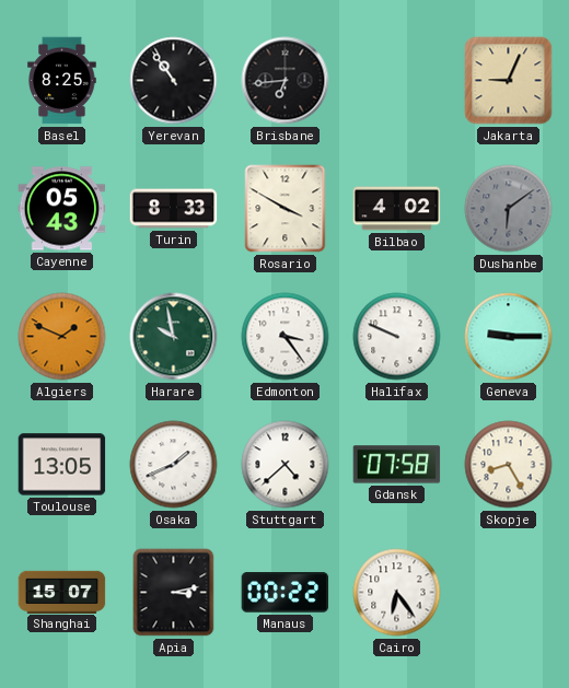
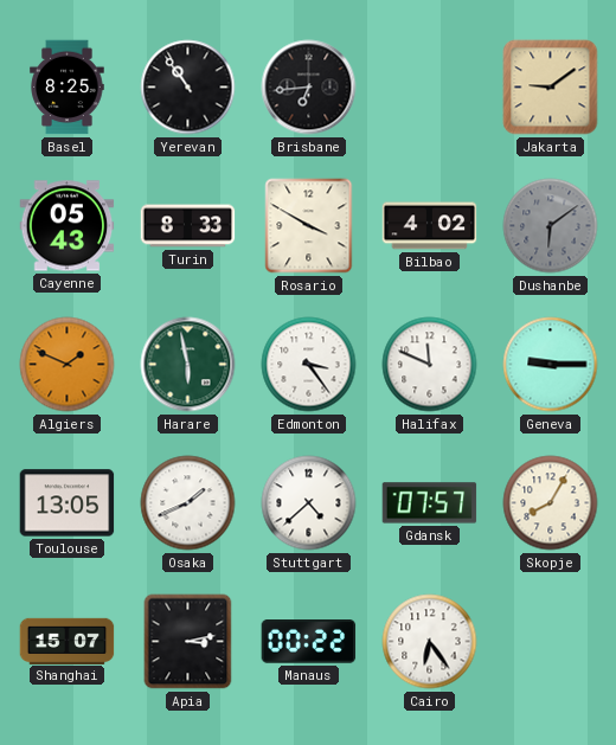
Jakarta: 9:04 -> 9:09
Harare: 9:58 -> 5:58
Halifax: 9:49 -> 11:49
Gdansk: 07:58 -> 07:57
Skopje: 8:25 -> 8:05
